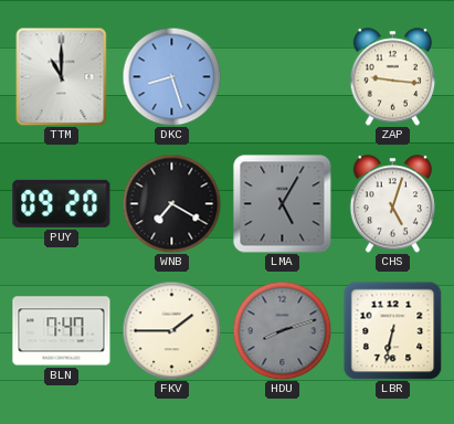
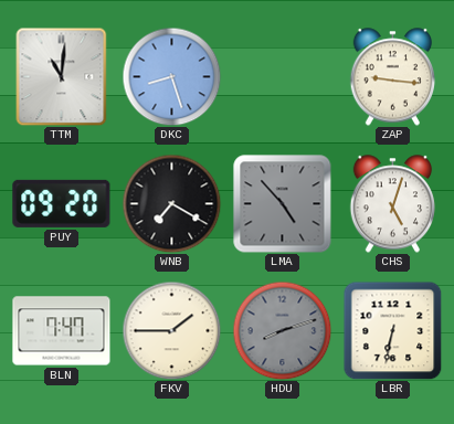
TTM: 11:00 -> 11:01
LMA: 5:05 -> 4:53
